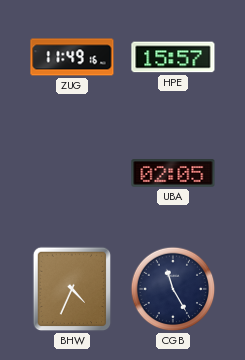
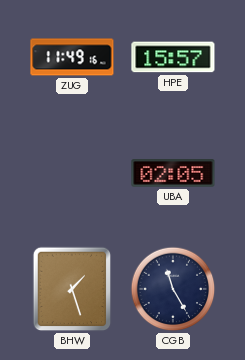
BHW: 4:34 -> 1:27
